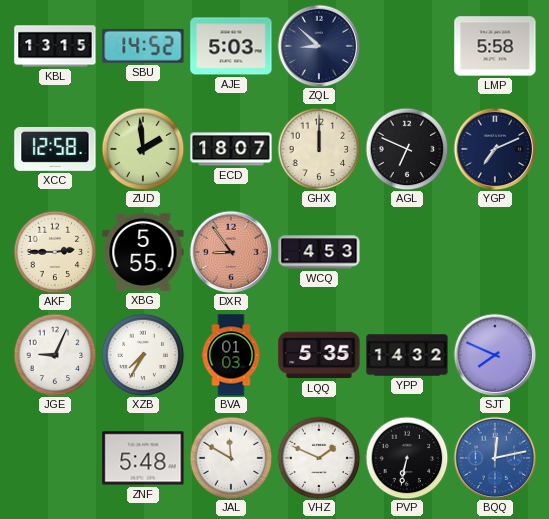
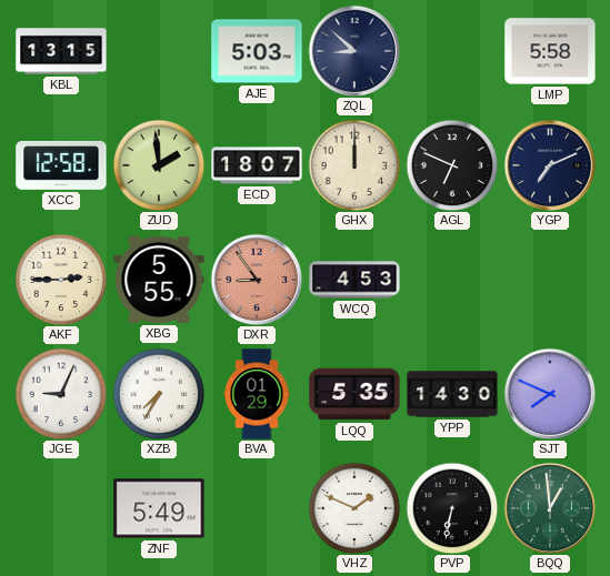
SBU: 14:52 -> none
BVA: 01:03 -> 01:29
YPP: 14:32 -> 14:30
ZNF: 5:48 -> 5:49
JAL: 11:50 -> none
BQQ: 12:13 -> 12:59
BQQ dial: blue -> green
